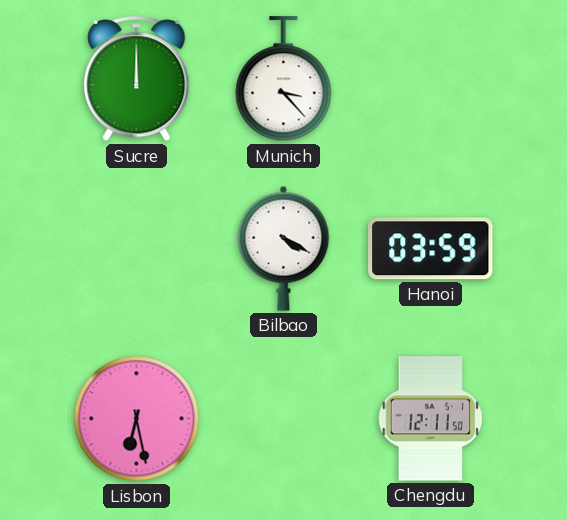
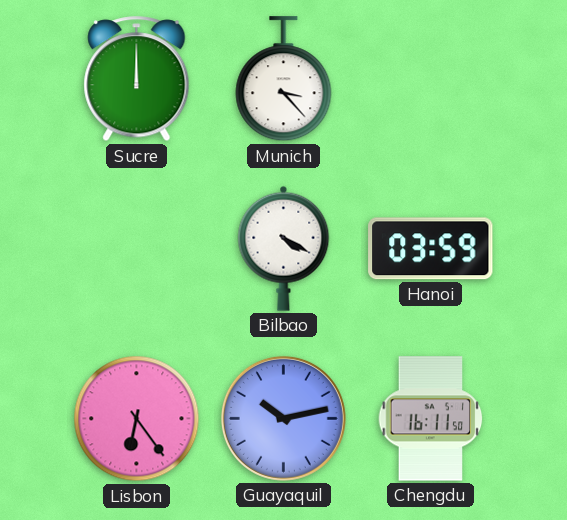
Lisbon: 6:28 -> 6:24
Guayaquil: none -> 10:13
Chengdu: 12:11 -> 16:11
